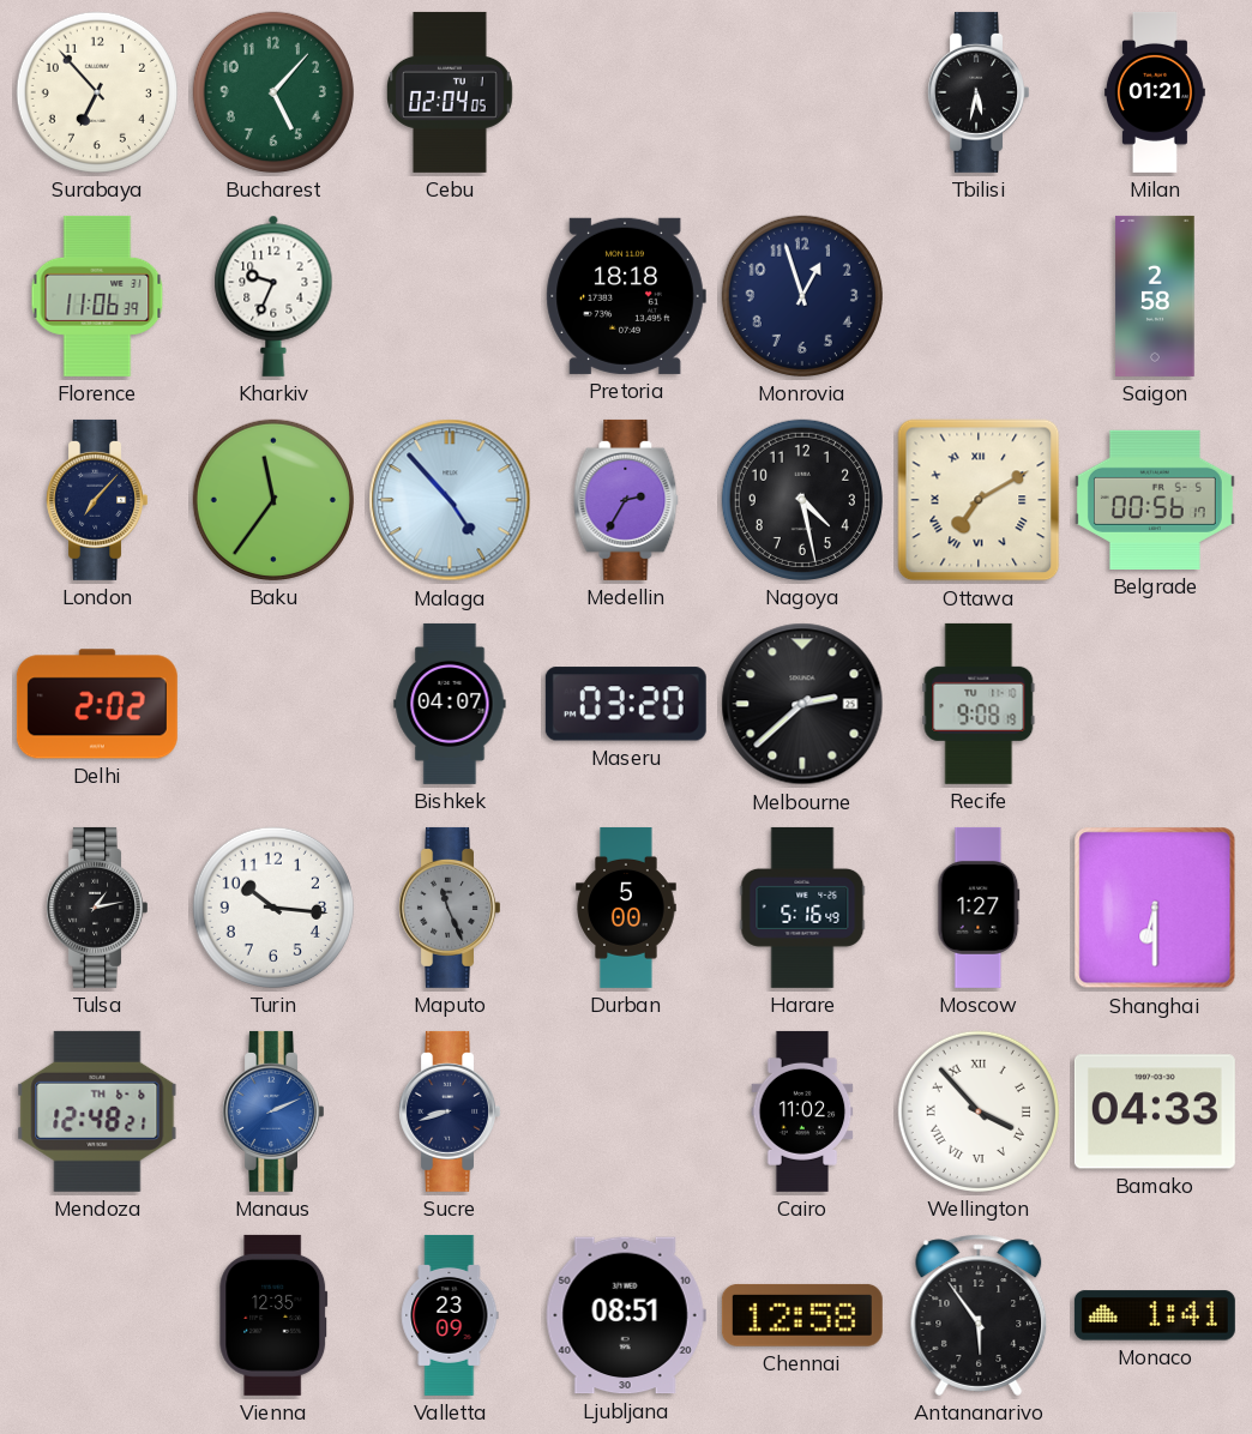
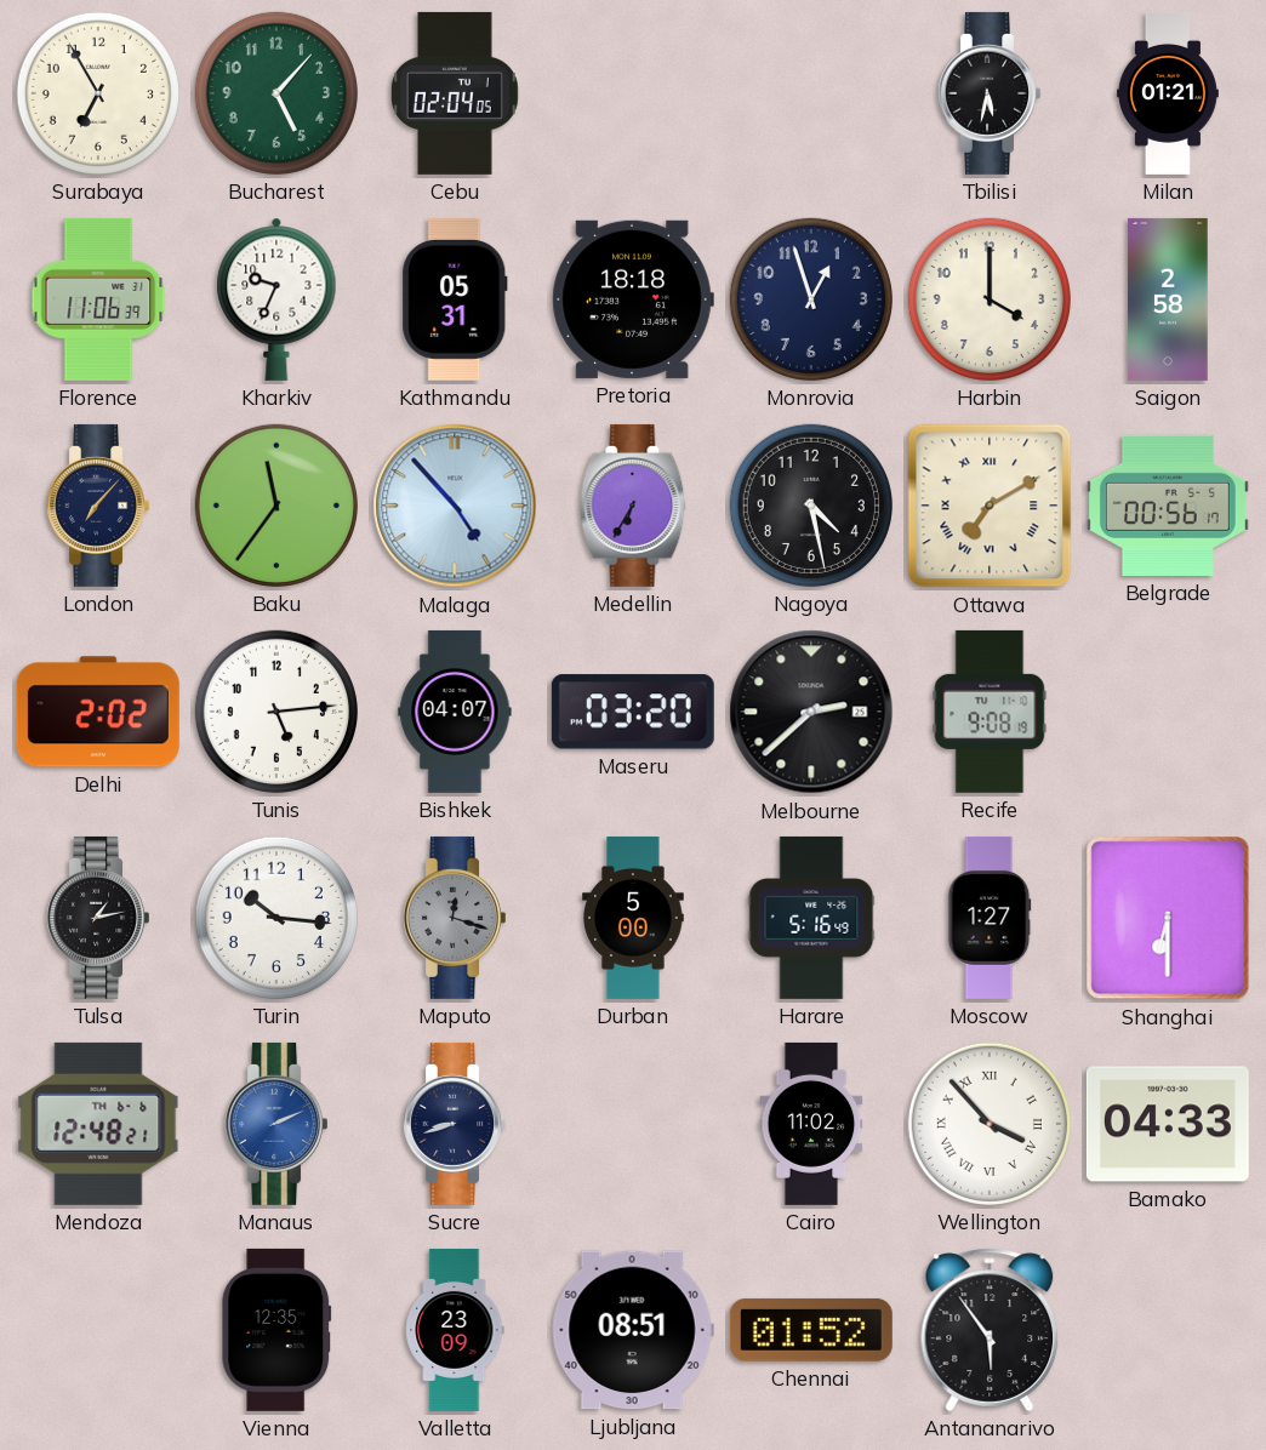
Surabaya: 6:53 -> 6:55
Kathmandu: none -> 05:31
Harbin: none -> 4:00
Medellin: 2:35 -> 6:35
Tunis: none -> 5:14
Maputo: 11:26 -> 12:18
Chennai: 12:58 -> 01:52
Monaco: 1:41 -> none
